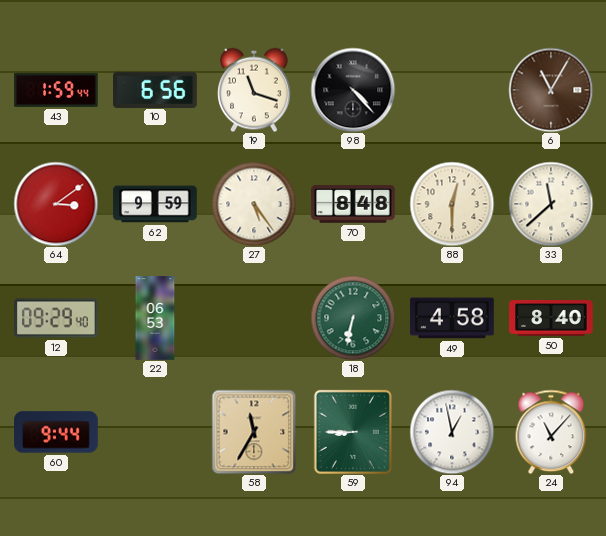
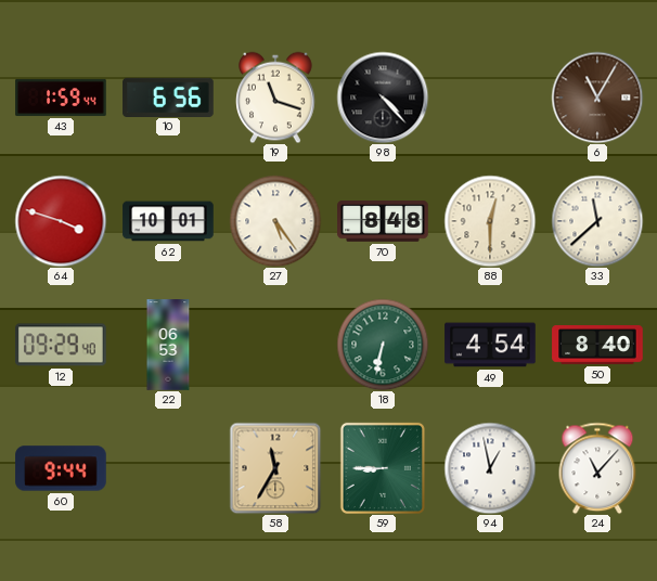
64: 3:09 -> 3:48
62: 9:59 -> 10:01
49: 4:58 -> 4:54
